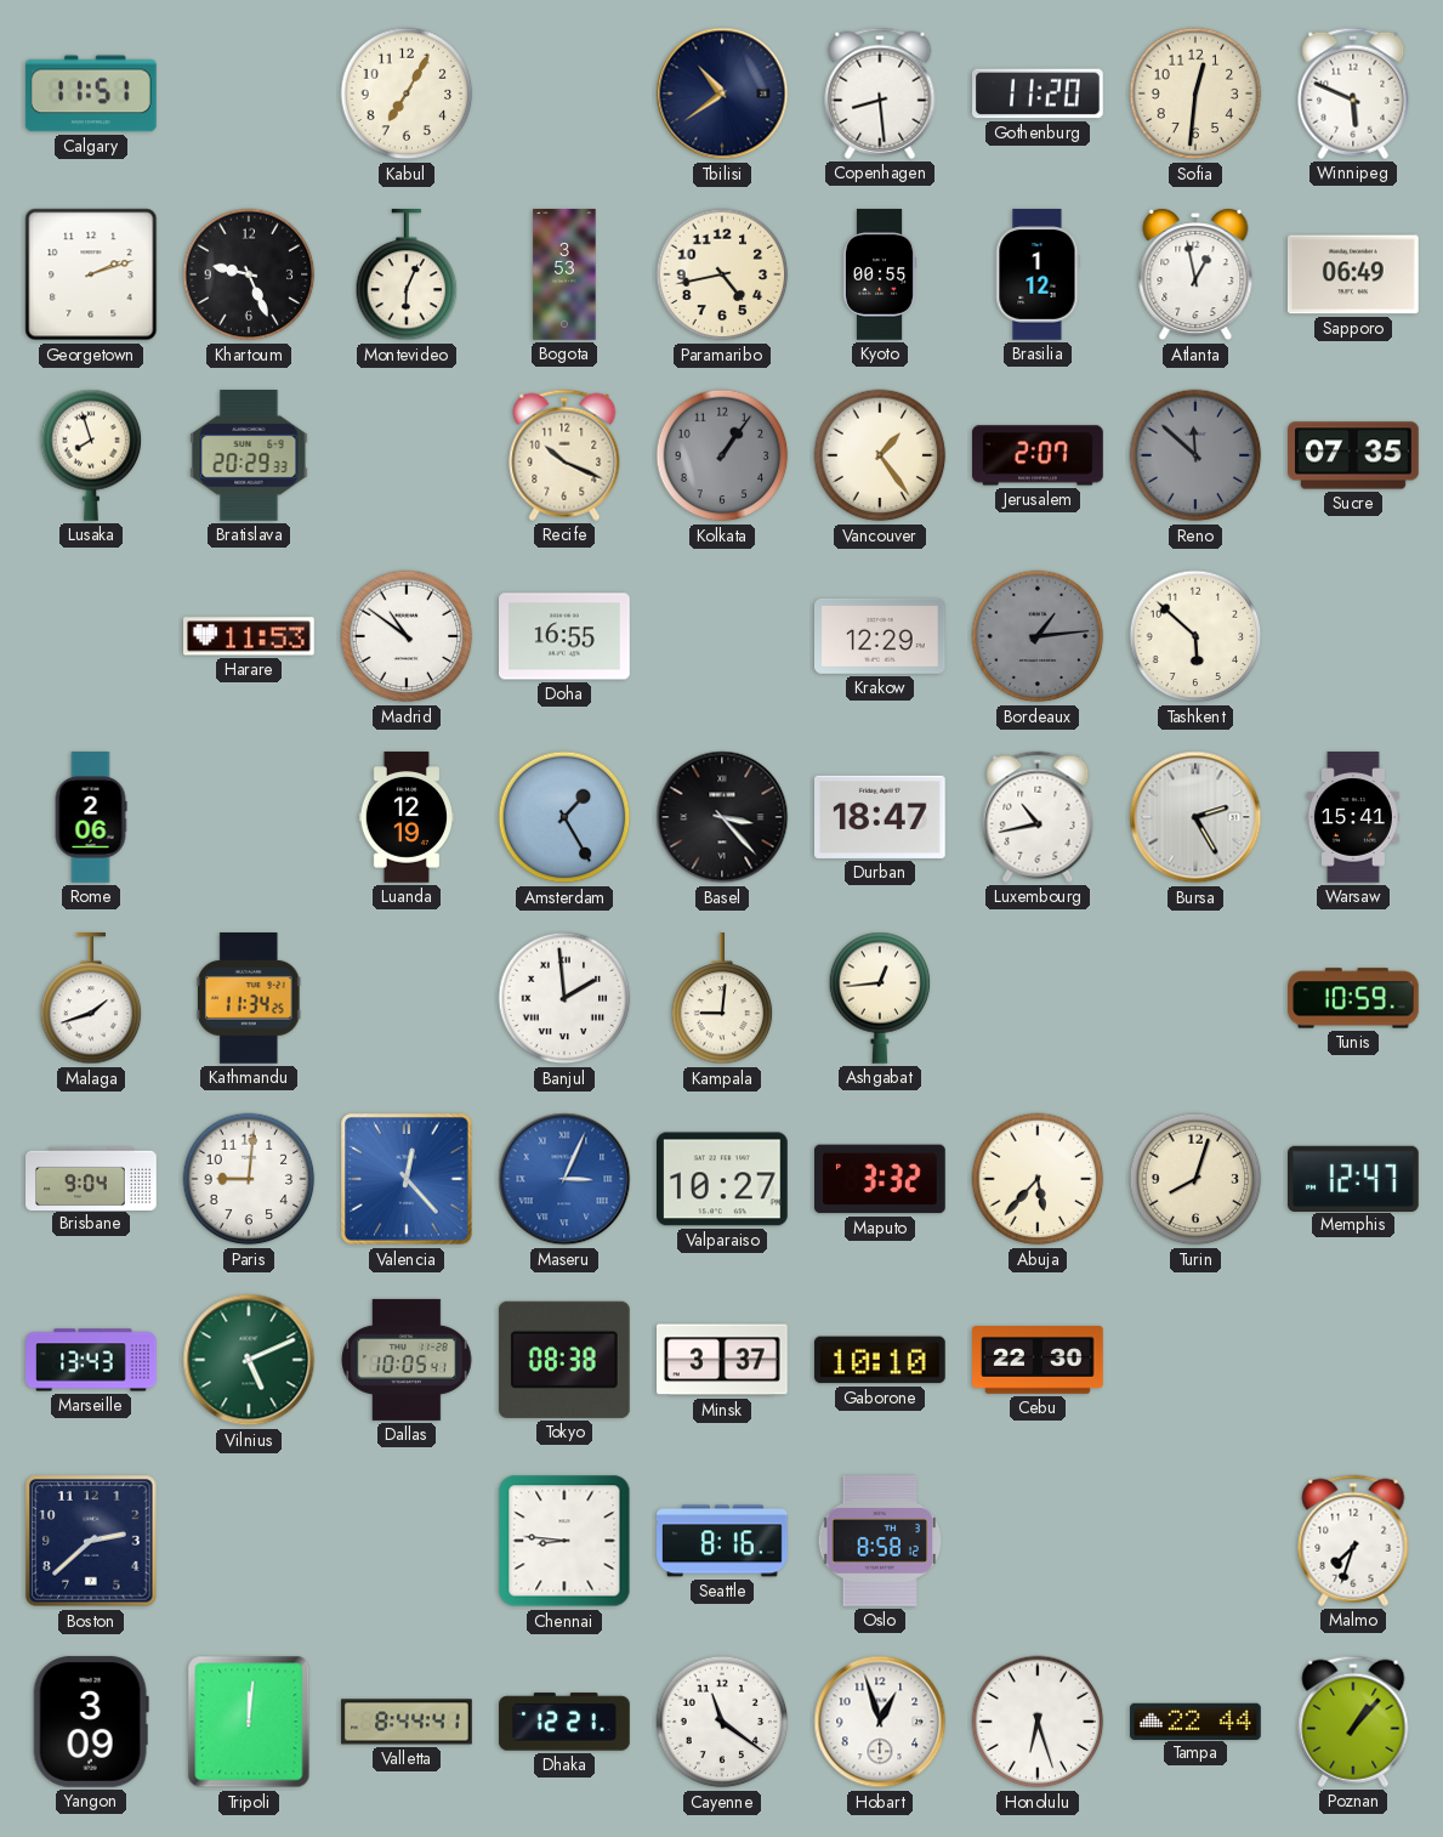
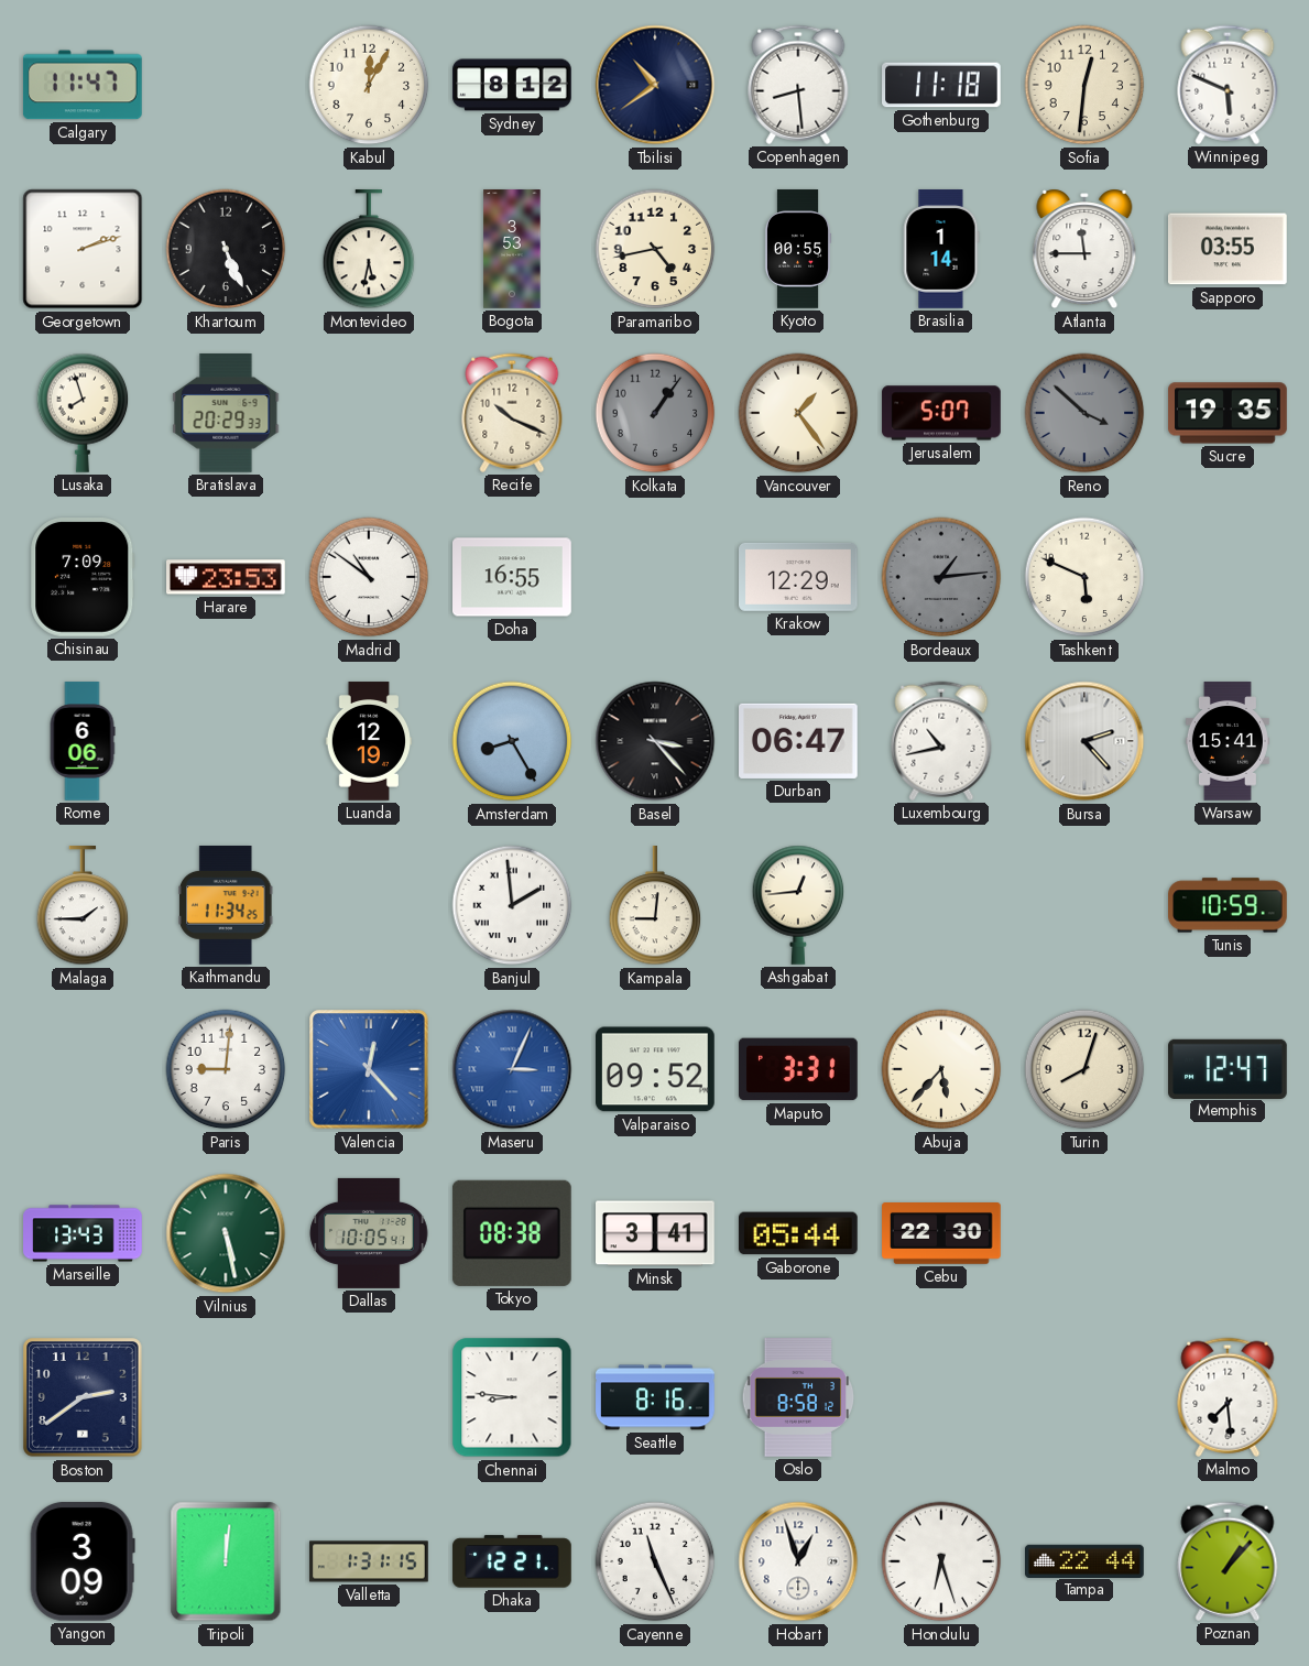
Calgary: 11:51 -> 11:47
Kabul: 7:05 -> 12:05
Sydney: none -> 8:12
Gothenburg: 11:20 -> 11:18
Khartoum: 9:26 -> 5:26
Montevideo: 6:04 -> 5:32
Brasilia: 1:12 -> 1:14
Atlanta: 12:58 -> 11:45
Sapporo: 06:49 -> 03:55
Jerusalem: 2:07 -> 5:07
Reno: 11:52 -> 3:52
Sucre: 07:35 -> 19:35
Chisinau: none -> 7:09
Harare: 11:53 -> 23:53
Tashkent: 5:52 -> 5:49
Rome: 2:06 -> 6:06
Amsterdam: 1:25 -> 8:25
Durban: 18:47 -> 06:47
Bursa: 2:25 -> 2:23
Malaga: 1:42 -> 1:45
Brisbane: 9:04 -> none
Valparaiso: 10:27 -> 09:52
Maputo: 3:32 -> 3:31
Vilnius: 5:11 -> 5:28
Minsk: 3:37 -> 3:41
Gaborone: 10:10 -> 05:44
Boston: 2:38 -> 2:39
Malmo: 7:33 -> 7:29
Valletta: 8:44 -> 1:31
Cayenne: 11:21 -> 11:26
